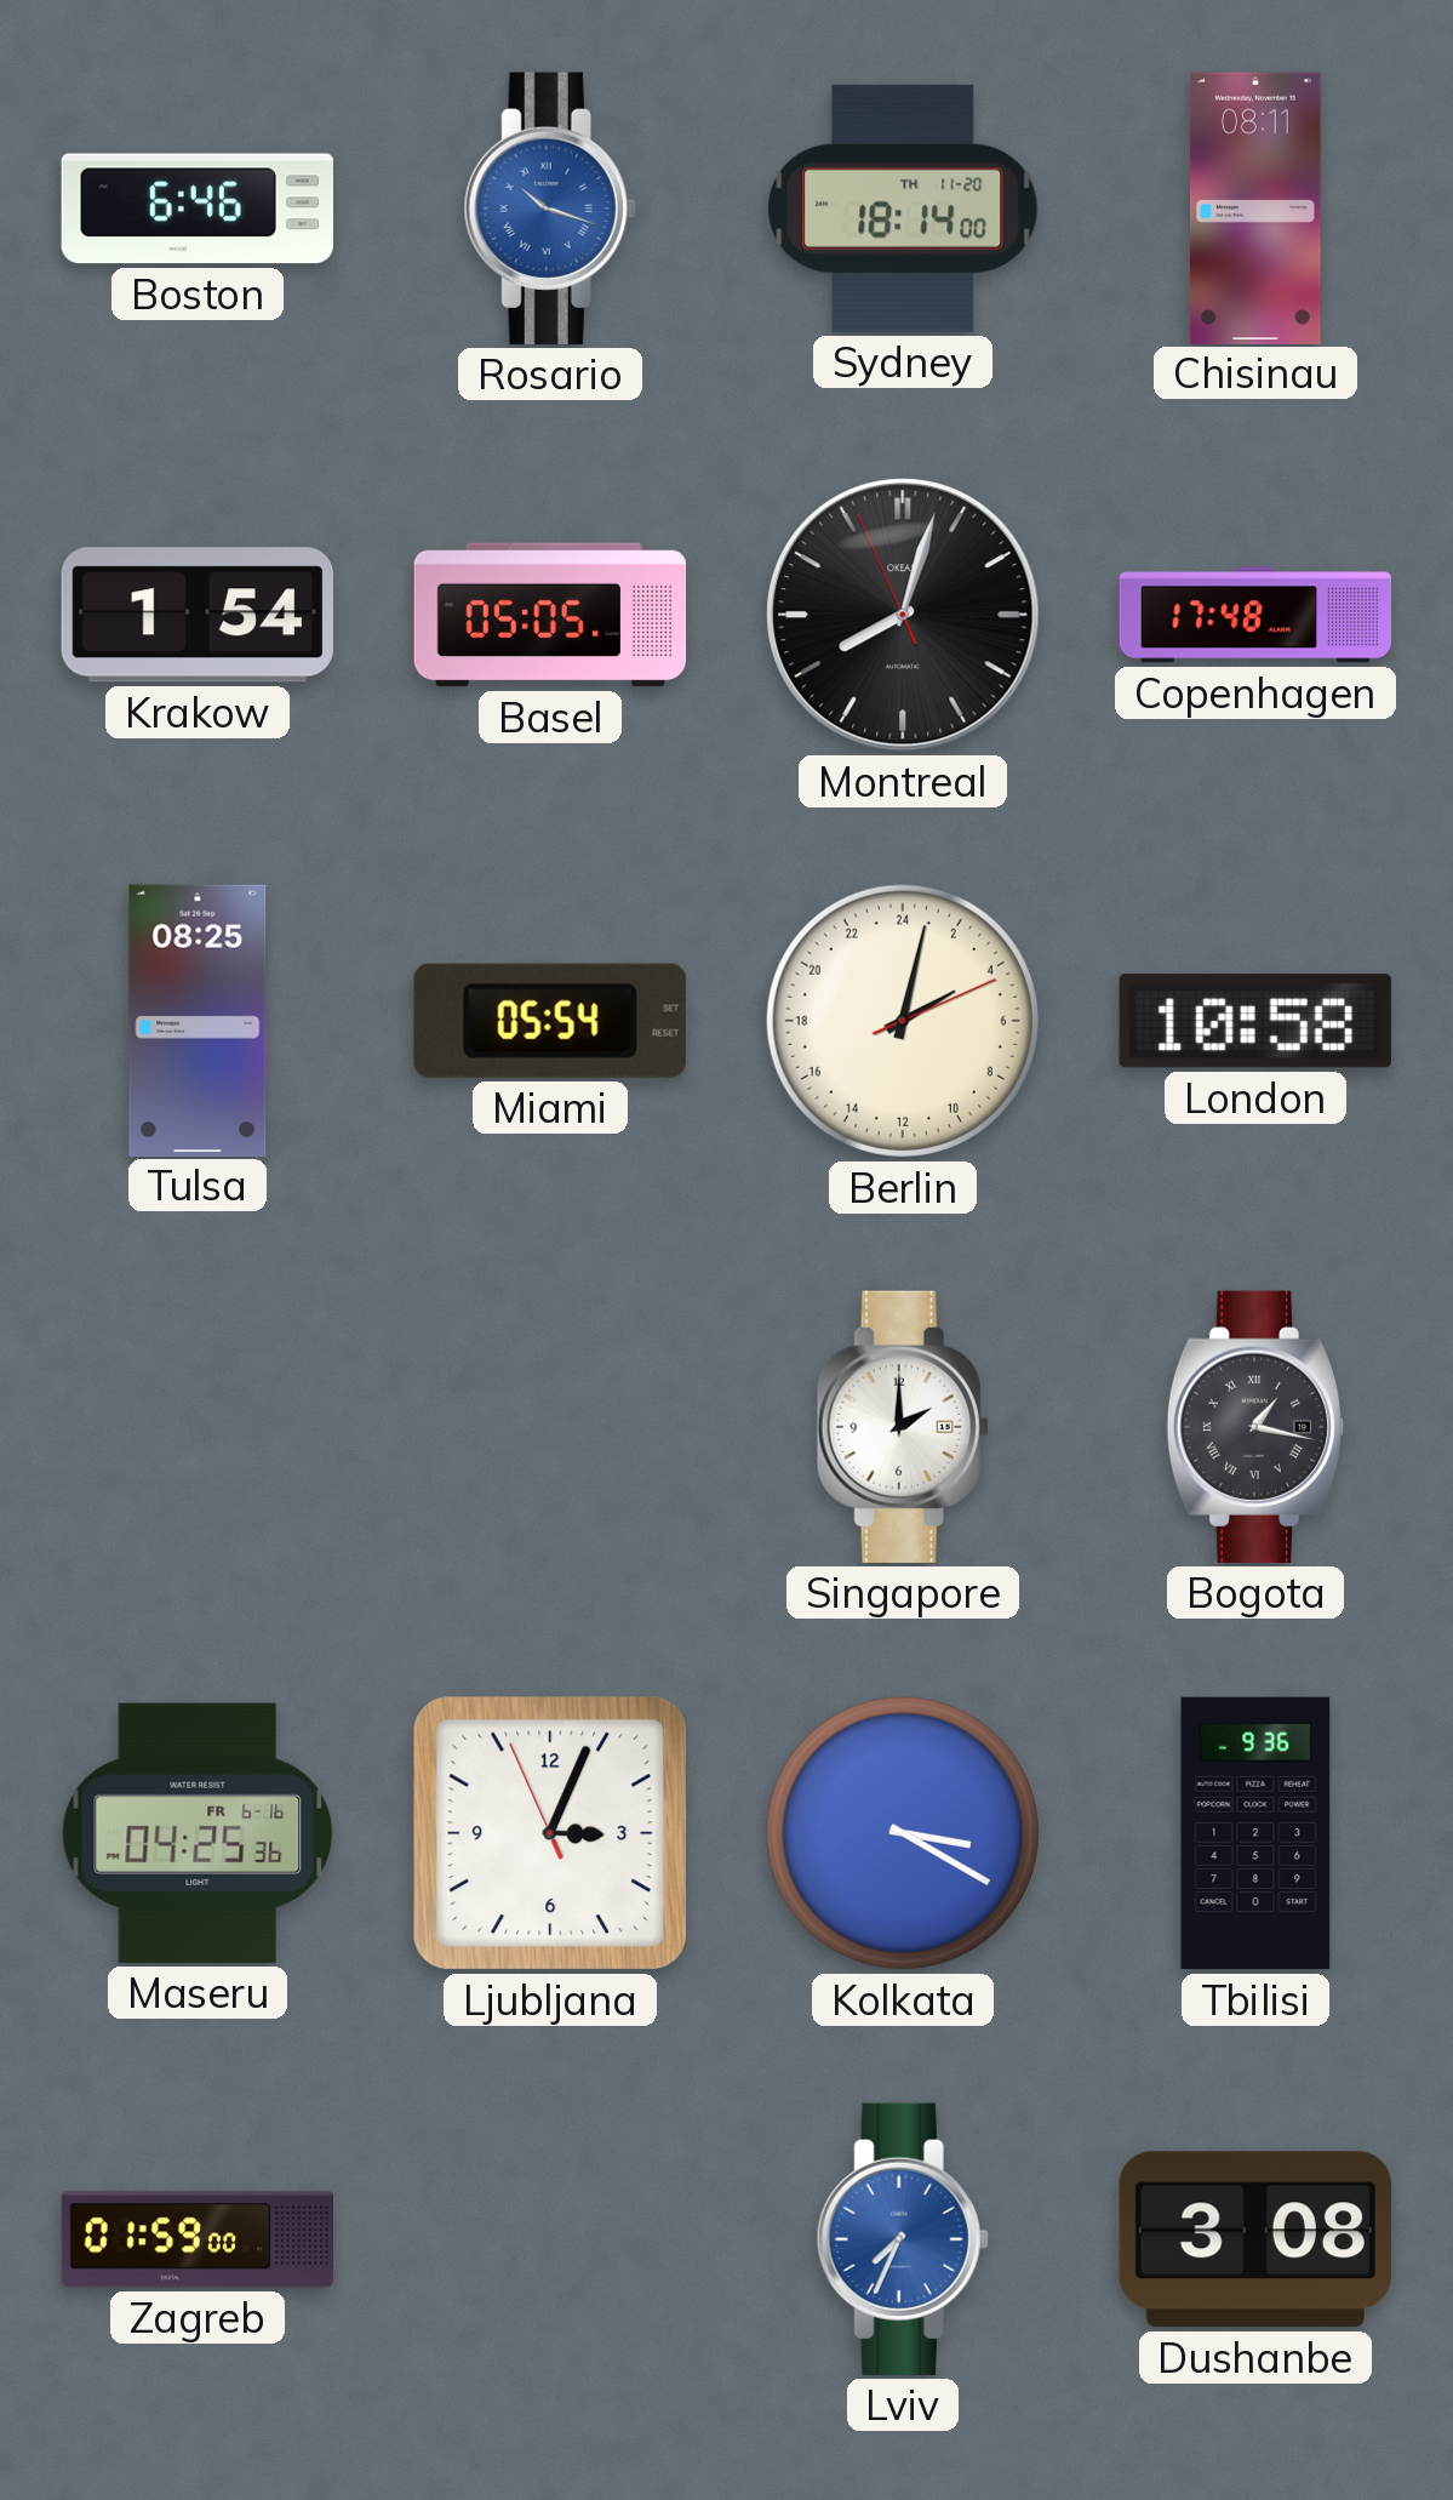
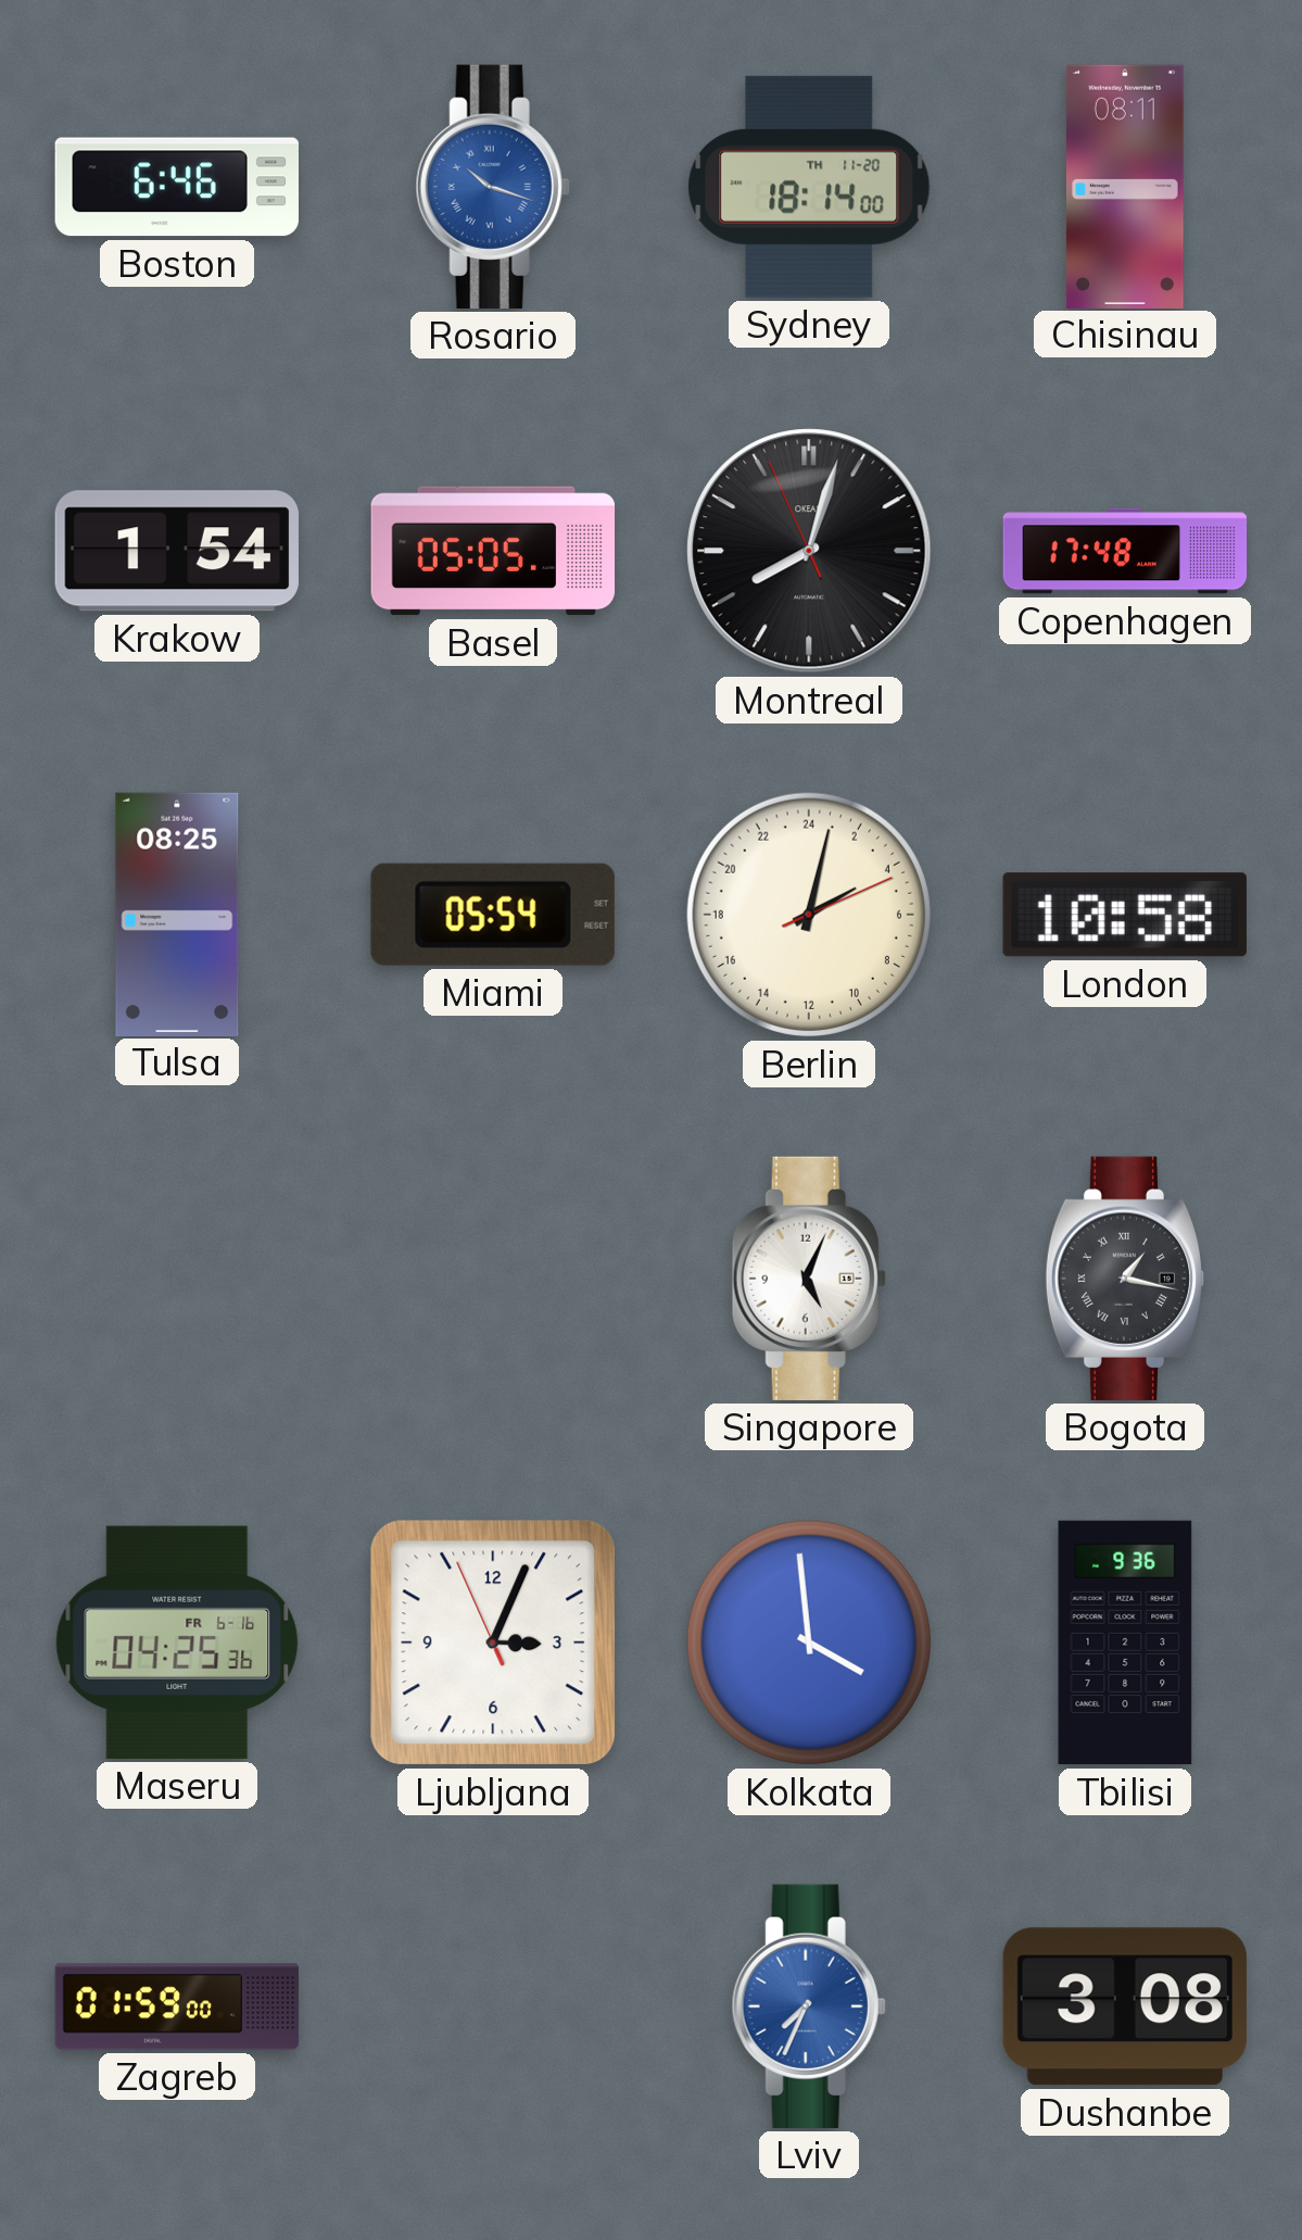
Singapore: 2:00 -> 5:04
Kolkata: 3:20 -> 3:59
